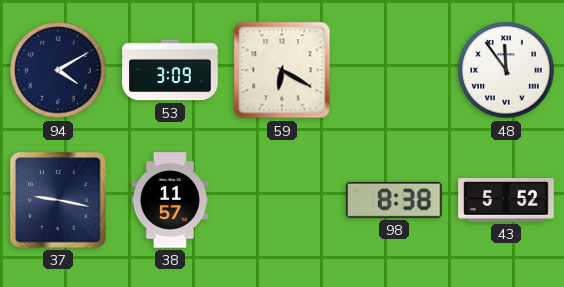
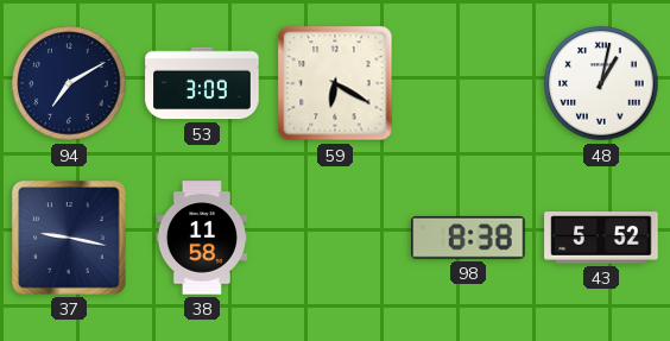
94: 4:10 -> 7:10
48: 11:54 -> 1:02
38: 11:57 -> 11:58
